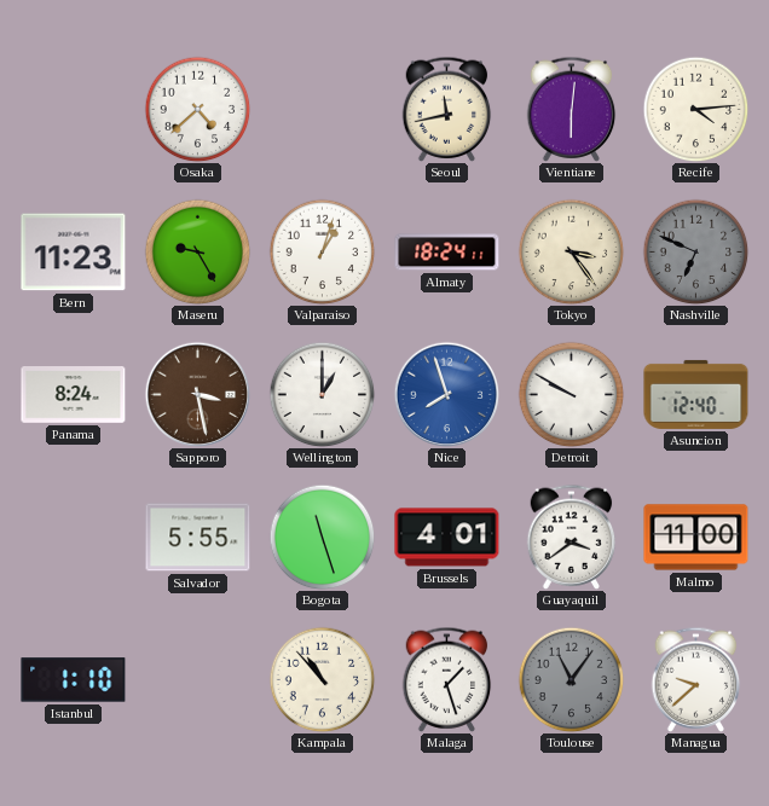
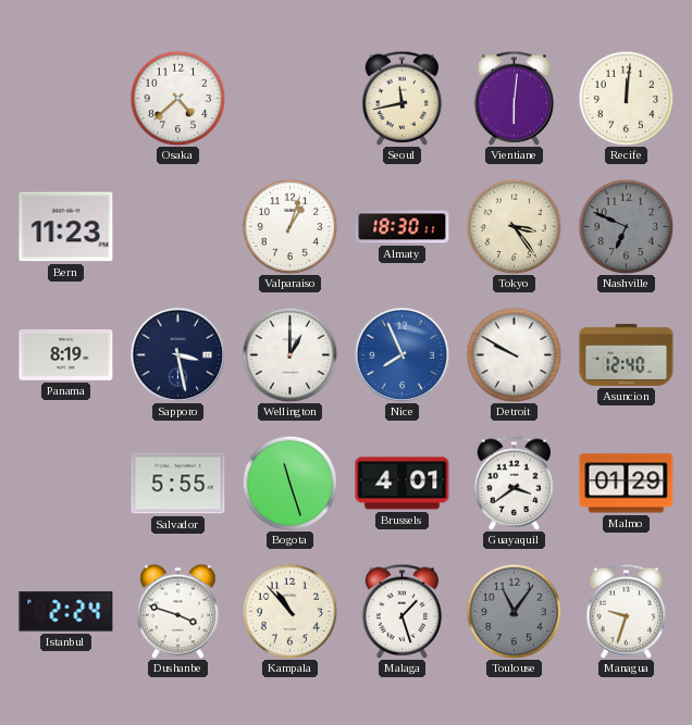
Recife: 4:14 -> 12:01
Maseru: 9:25 -> none
Almaty: 18:24 -> 18:30
Panama: 8:24 -> 8:19
Sapporo dial: brown -> navy
Nice: 7:57 -> 7:56
Malmo: 11:00 -> 01:29
Istanbul: 1:10 -> 2:24
Dushanbe: none -> 3:48
Managua: 9:38 -> 9:33
